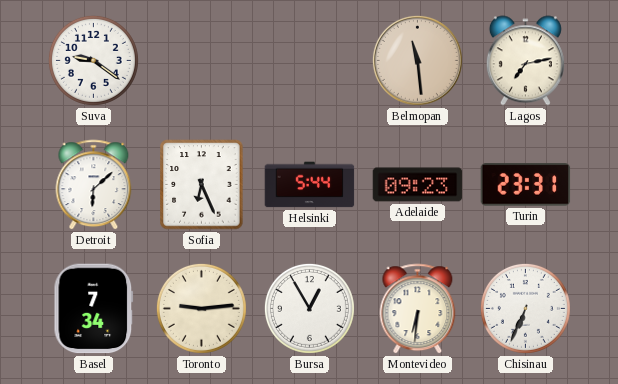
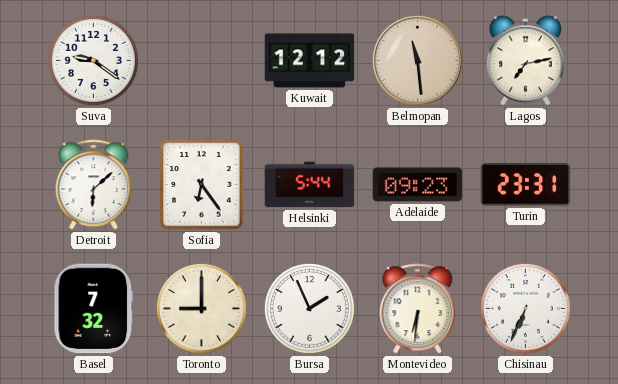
Kuwait: none -> 12:12
Sofia: 6:26 -> 6:24
Basel: 7:34 -> 7:32
Toronto: 9:14 -> 9:00
Bursa: 12:55 -> 1:56
